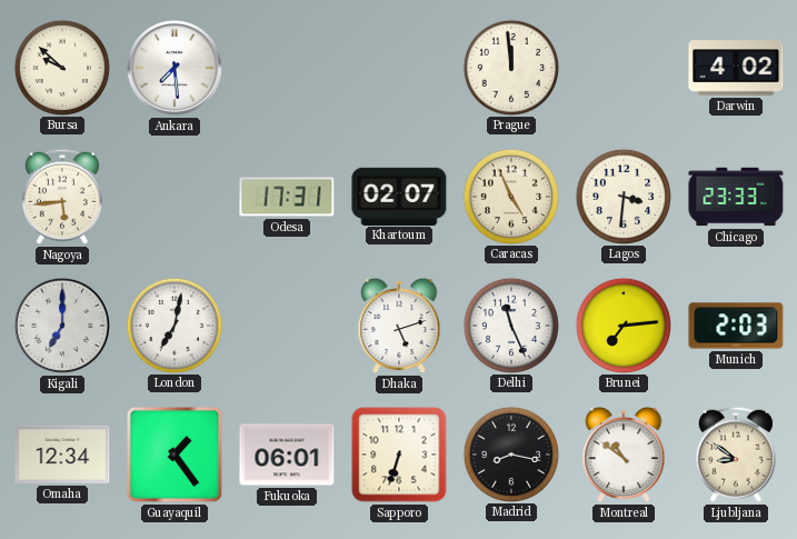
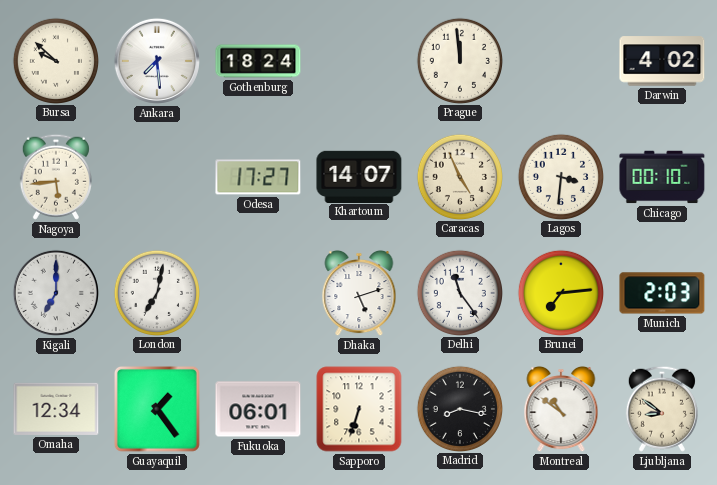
Gothenburg: none -> 18:24
Odesa: 17:31 -> 17:27
Khartoum: 02:07 -> 14:07
Chicago: 23:33 -> 00:10
Delhi: 11:26 -> 11:24
